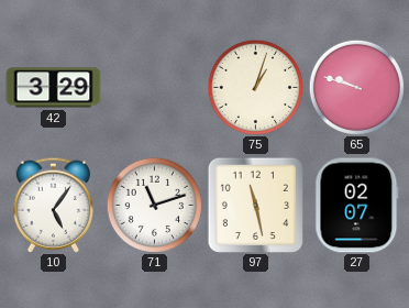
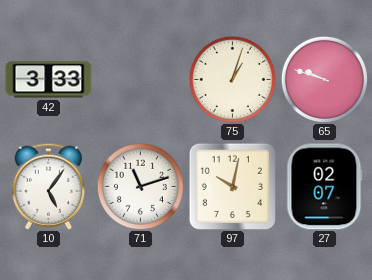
42: 3:29 -> 3:33
97: 11:28 -> 10:02
